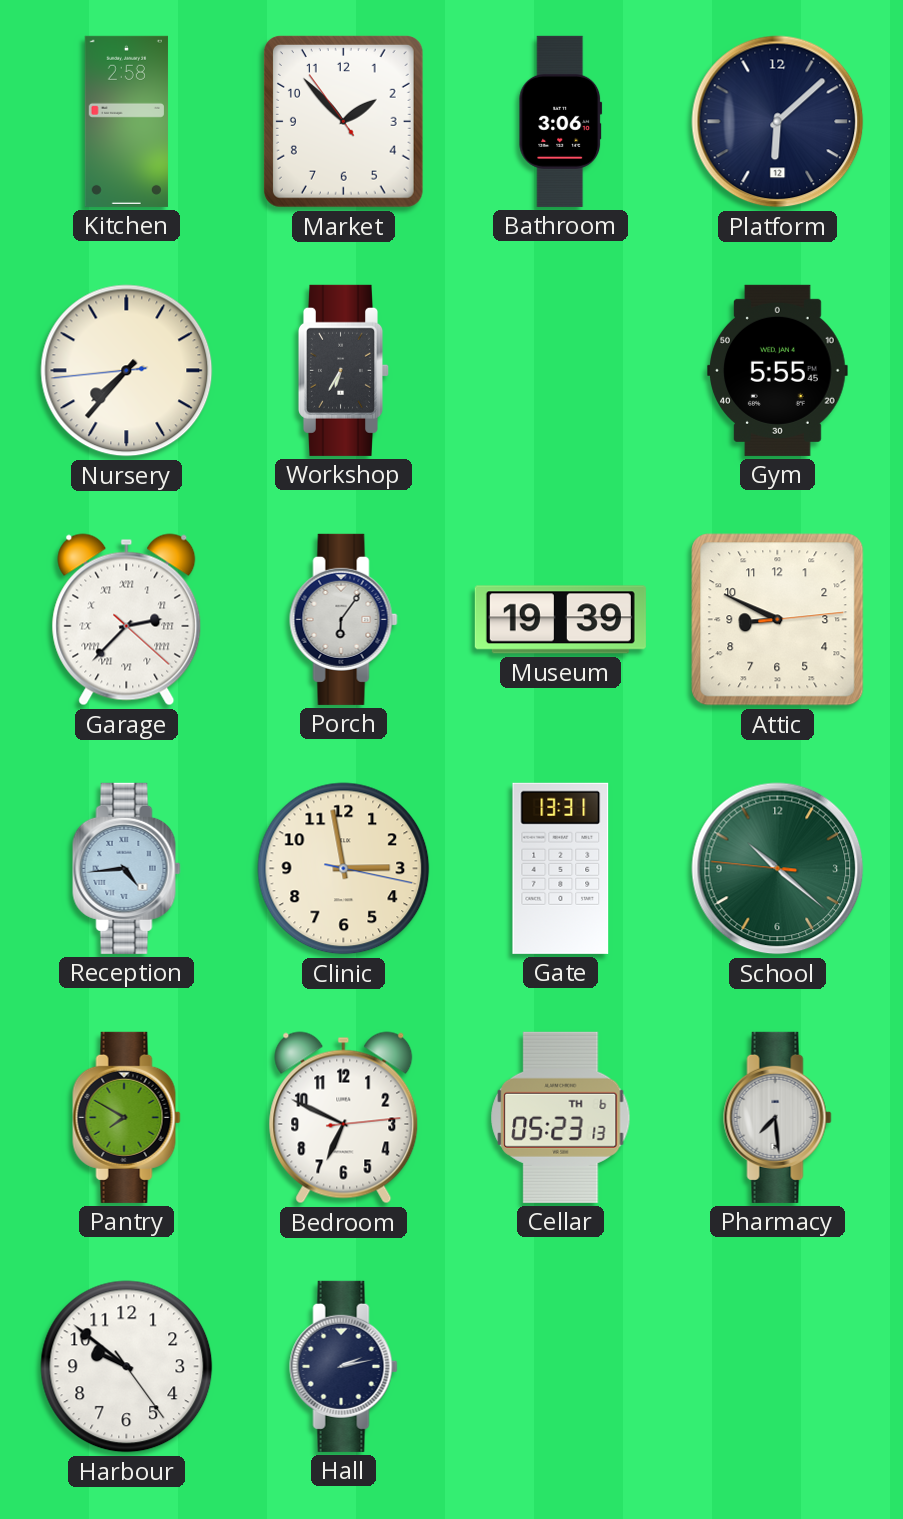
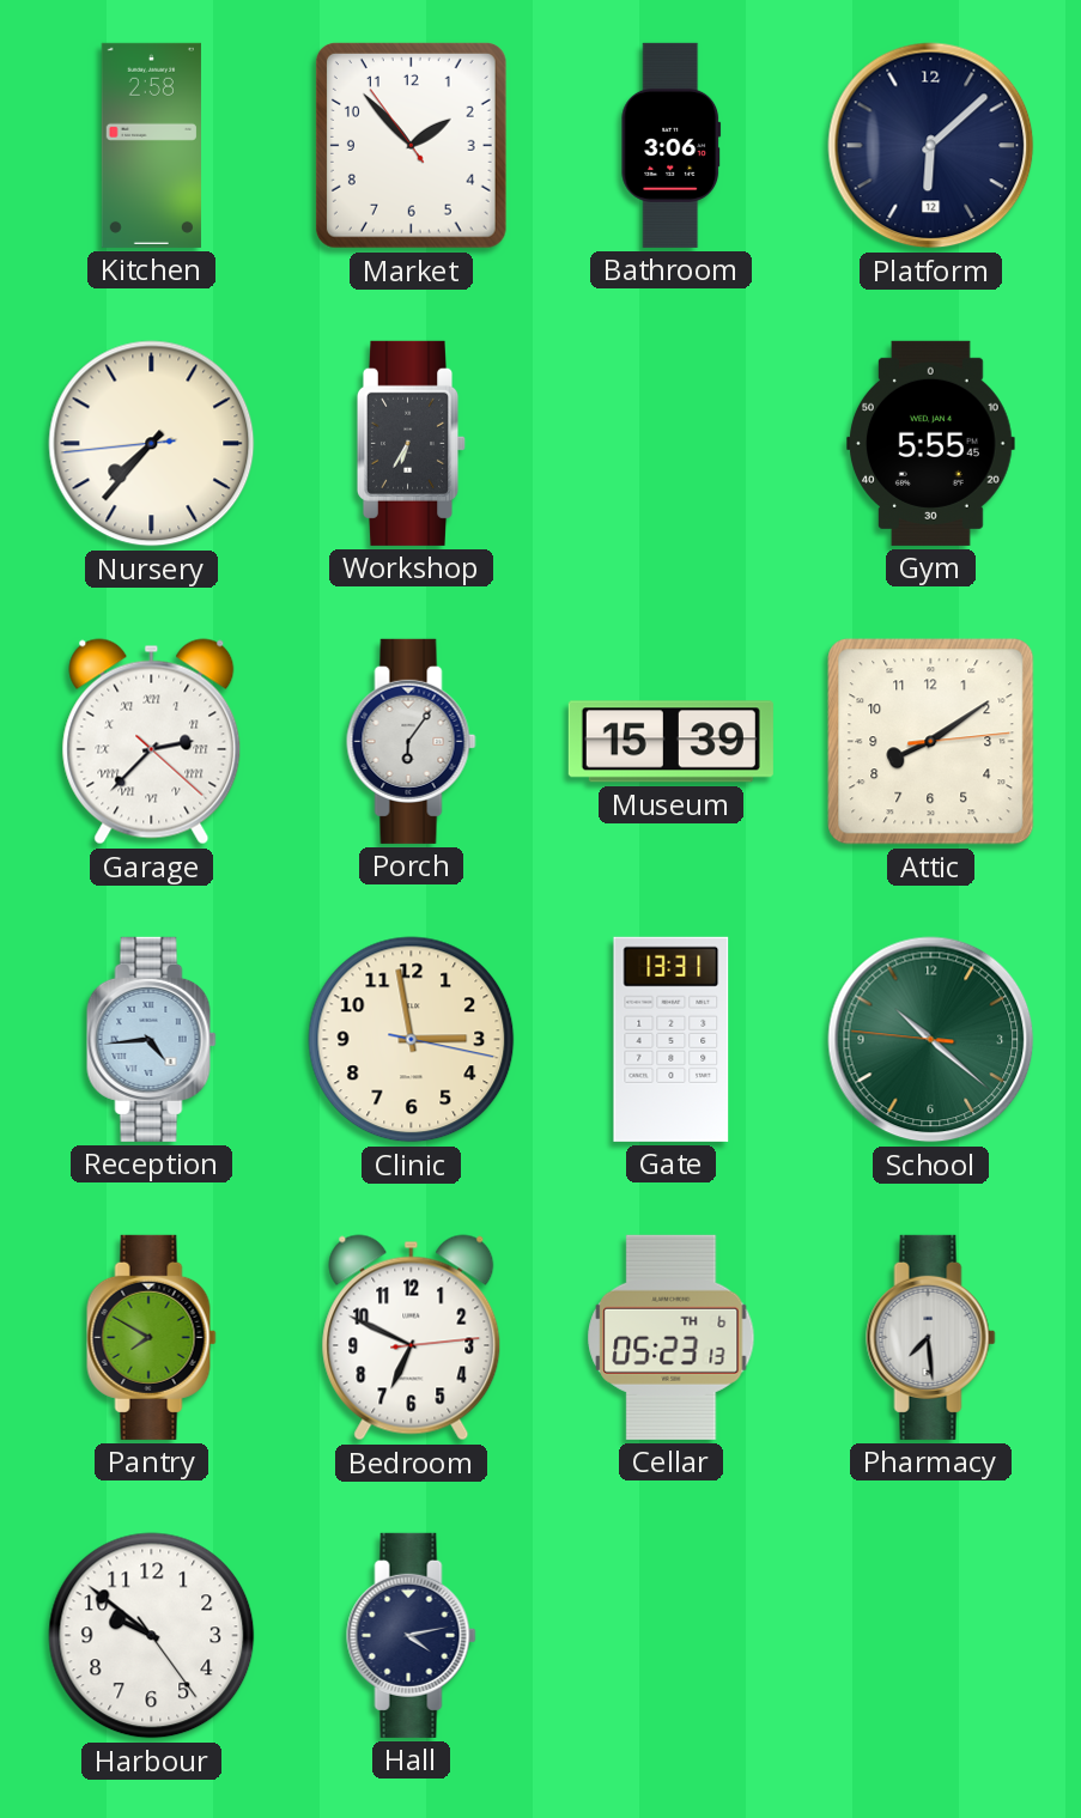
Museum: 19:39 -> 15:39
Attic: 8:49 -> 8:09
Hall: 2:13 -> 4:13
